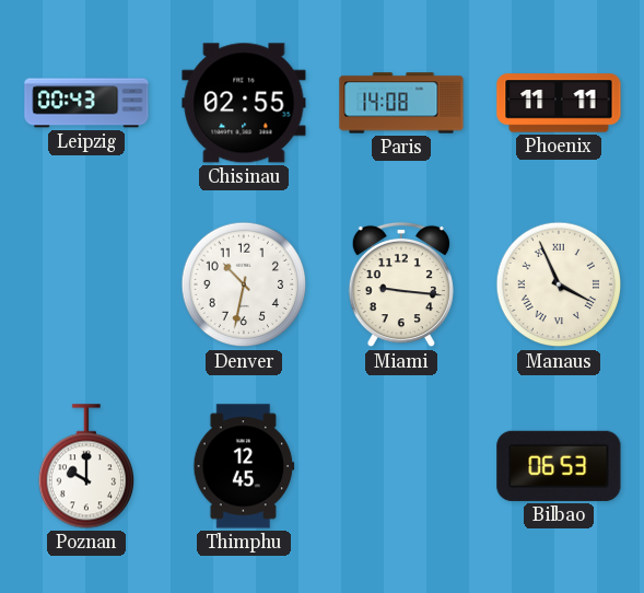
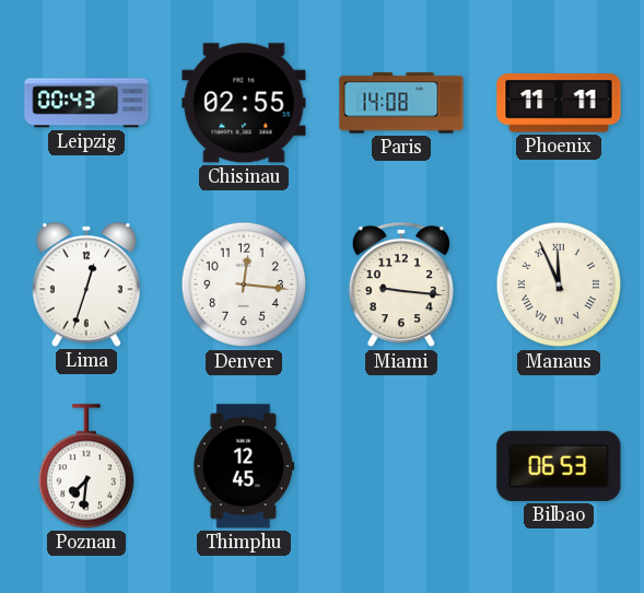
Lima: none -> 12:33
Denver: 10:32 -> 12:16
Manaus: 3:56 -> 11:56
Poznan: 10:00 -> 7:31
